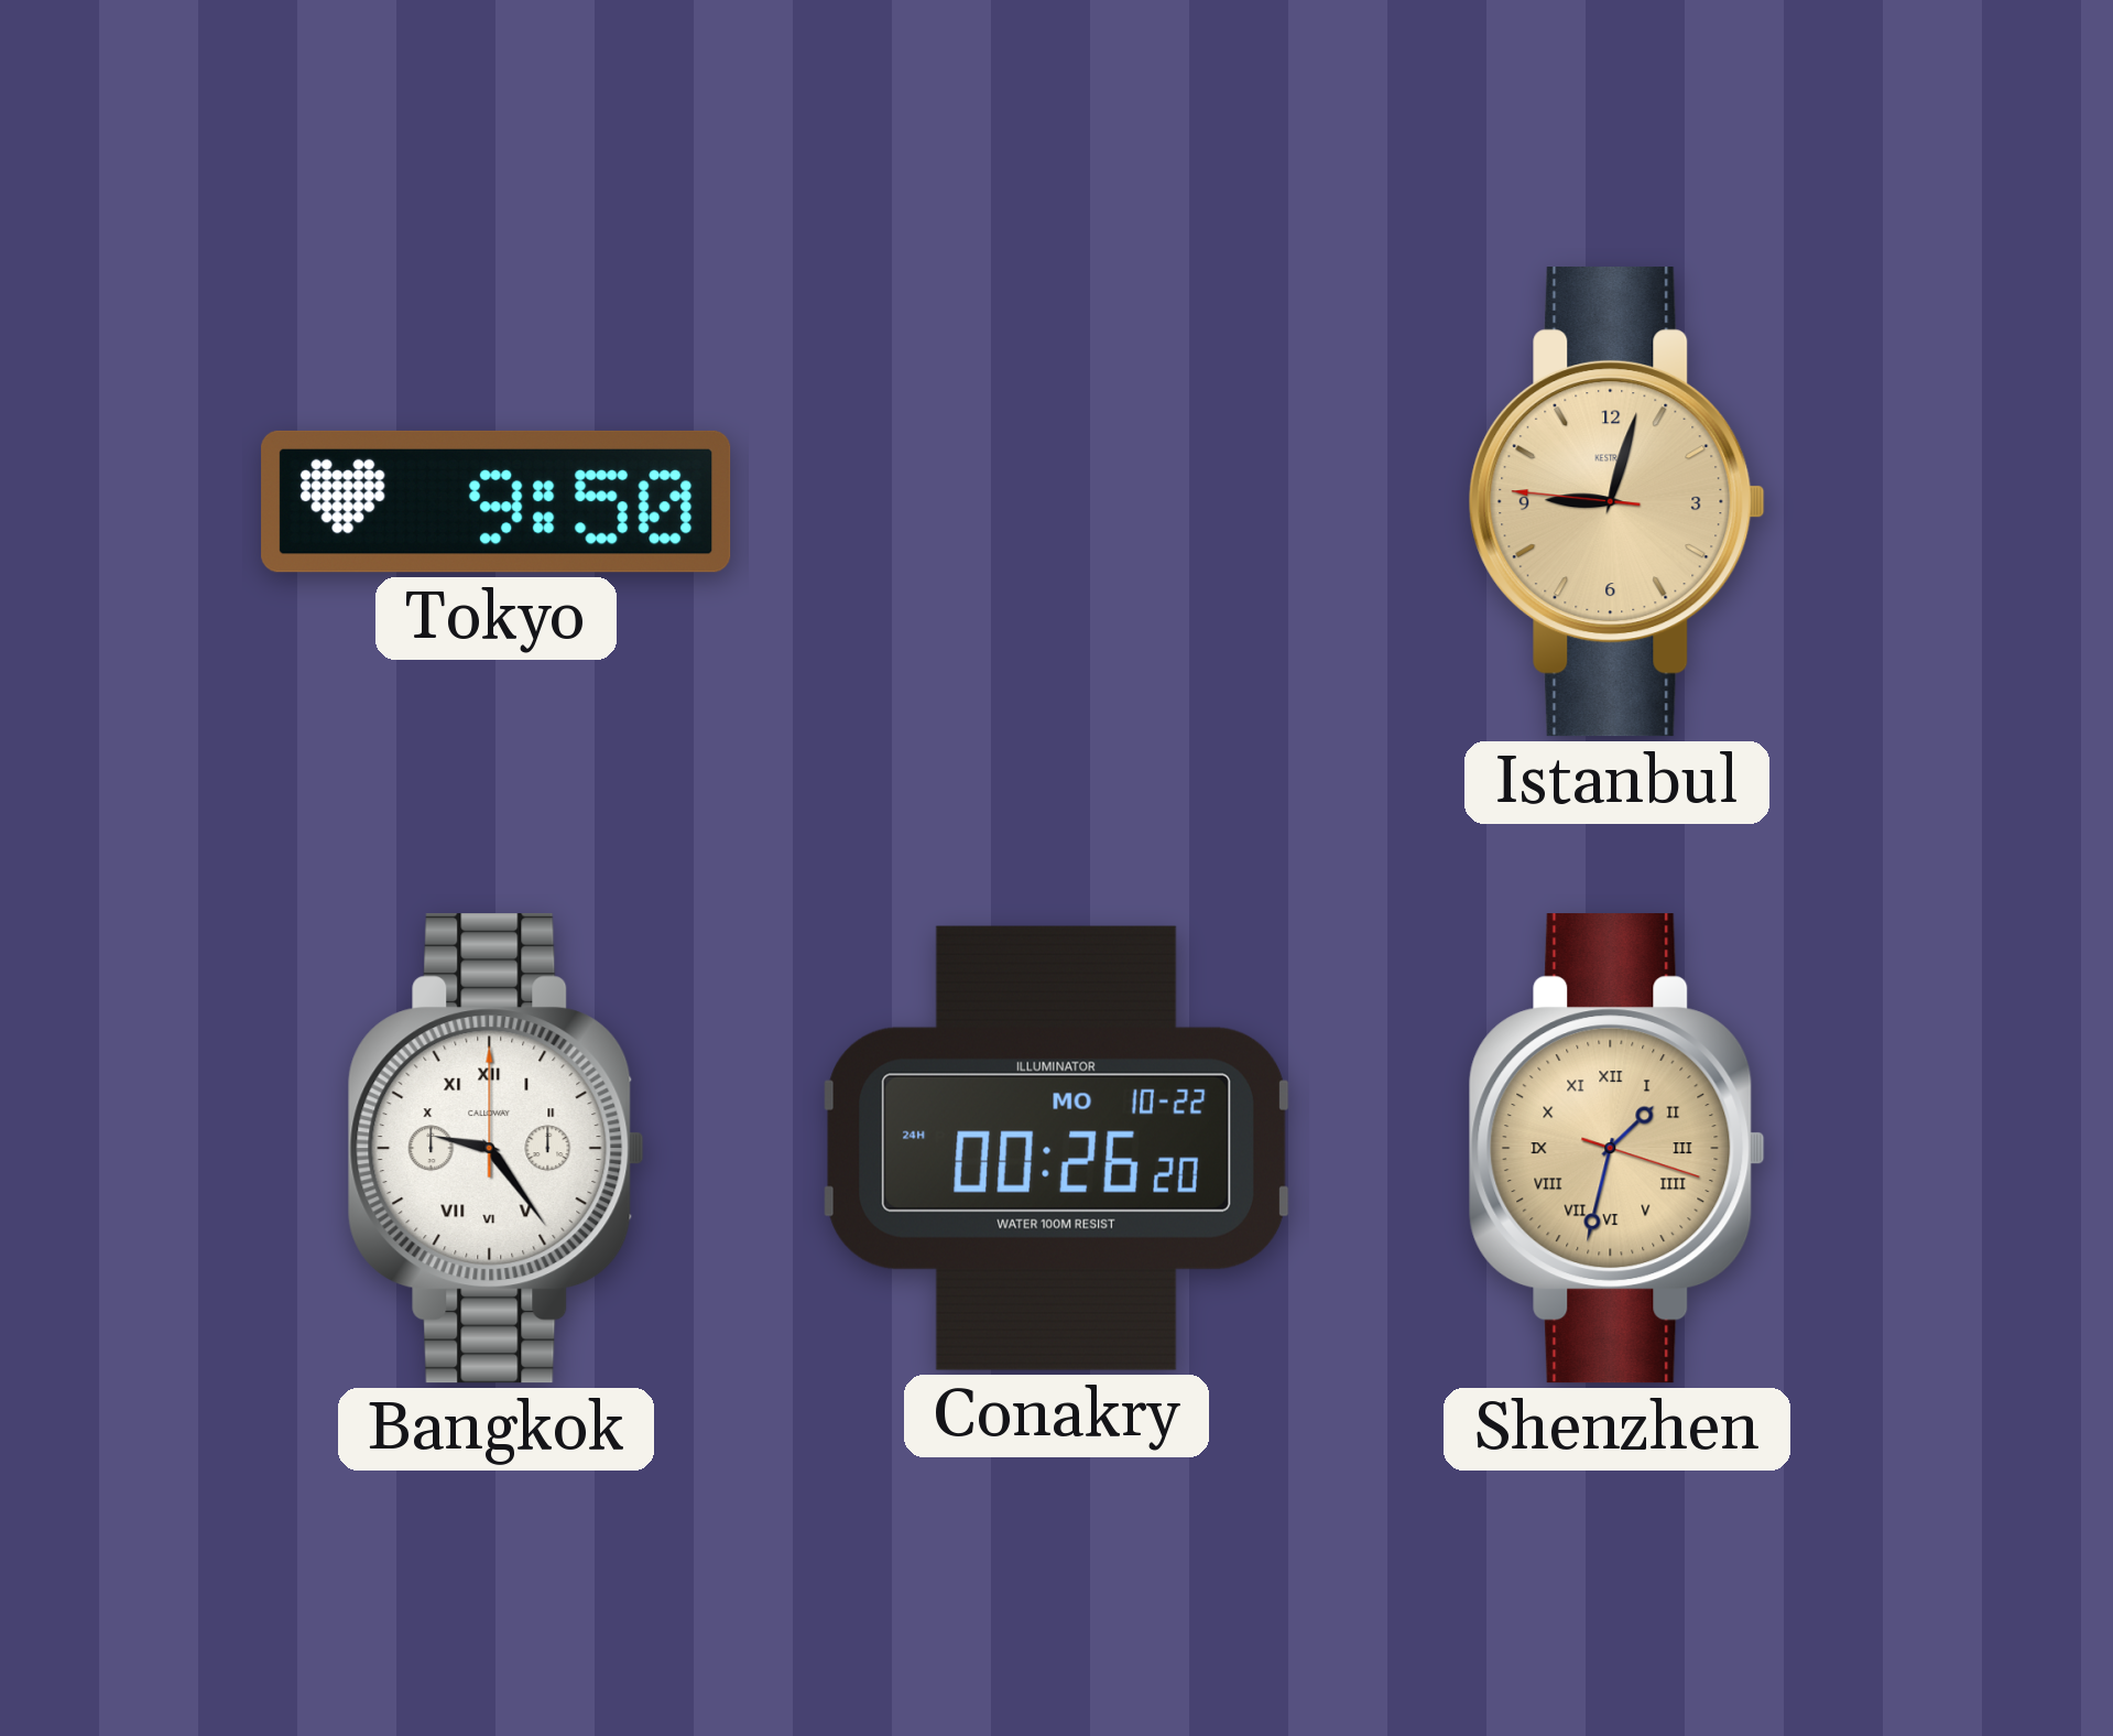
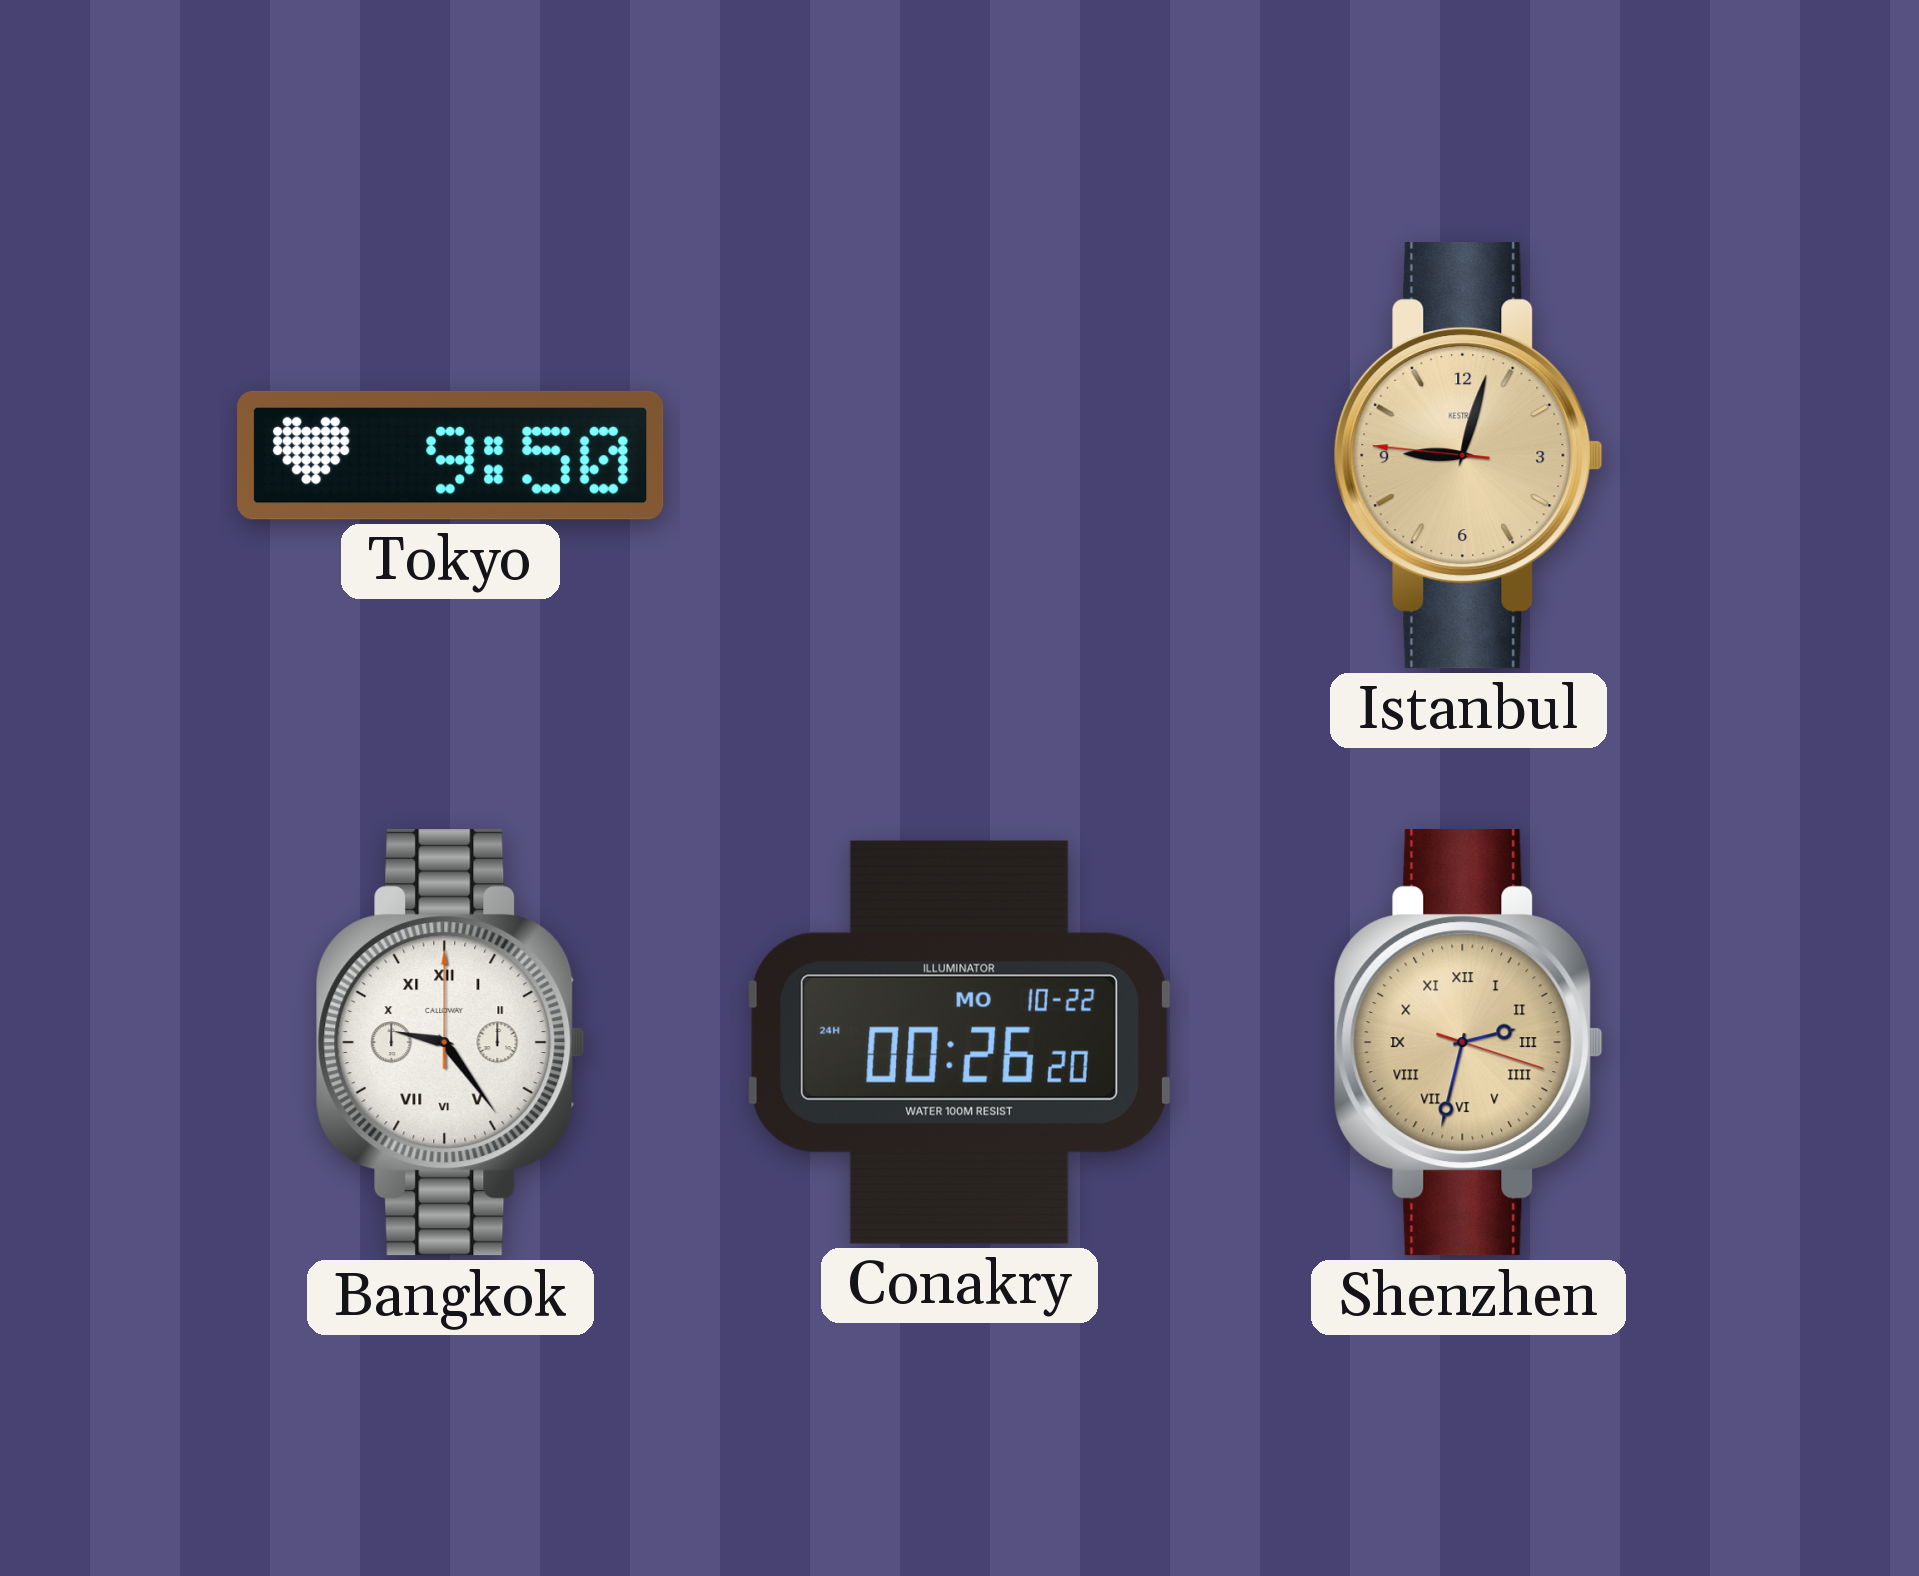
Shenzhen: 1:32 -> 2:32
